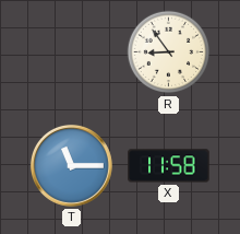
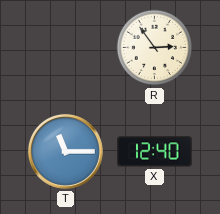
R: 8:54 -> 2:54
X: 11:58 -> 12:40
